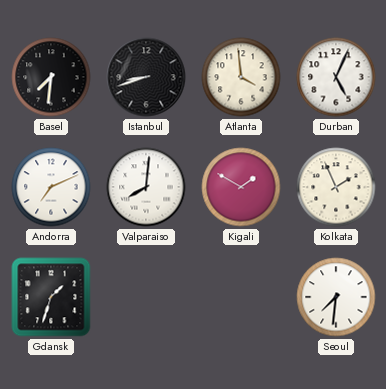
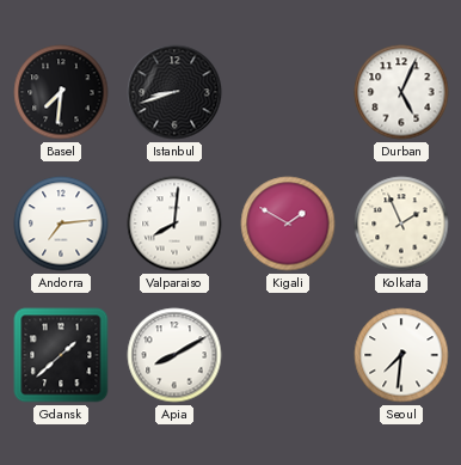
Atlanta: 3:59 -> none
Andorra: 7:11 -> 7:14
Gdansk: 1:33 -> 1:38
Apia: none -> 8:10
